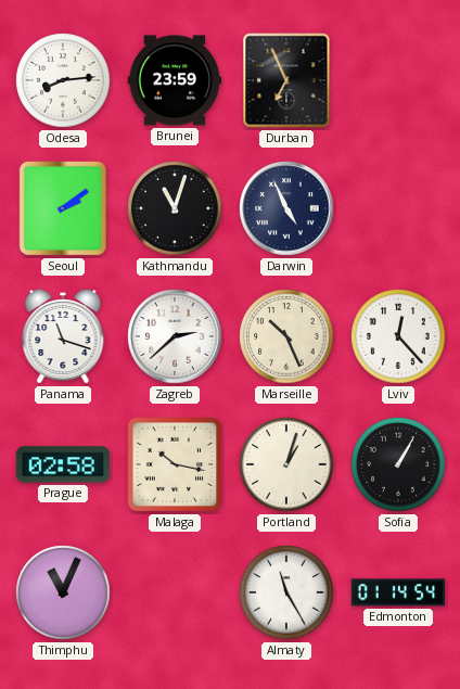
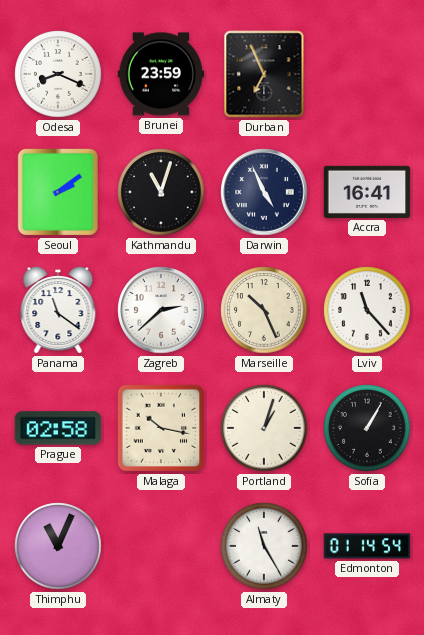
Odesa: 8:14 -> 8:19
Accra: none -> 16:41
Panama: 11:18 -> 11:21
Lviv: 12:23 -> 11:23
